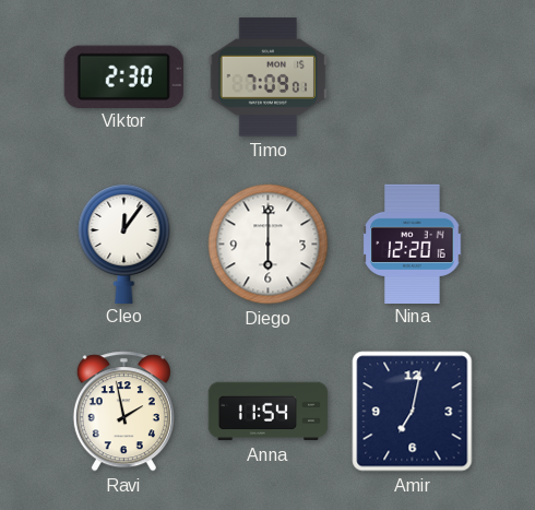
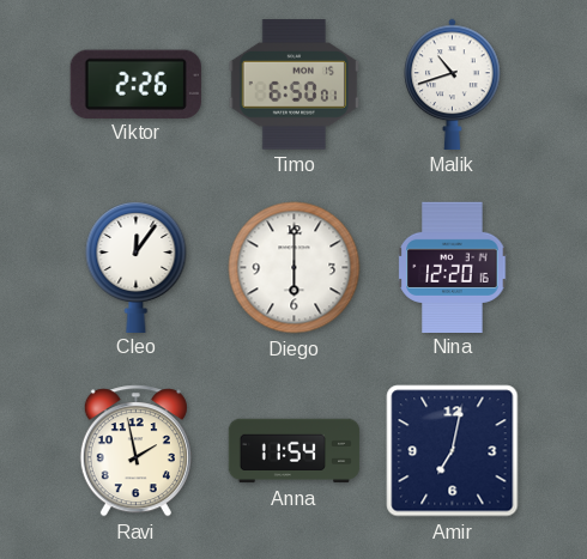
Viktor: 2:30 -> 2:26
Timo: 7:09 -> 6:50
Malik: none -> 10:42
